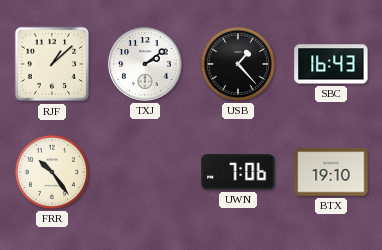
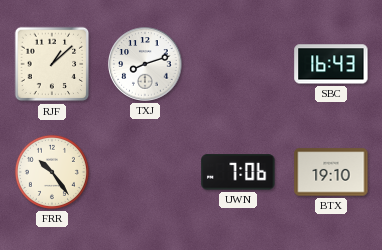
TXJ: 2:09 -> 8:12
USB: 1:23 -> none
